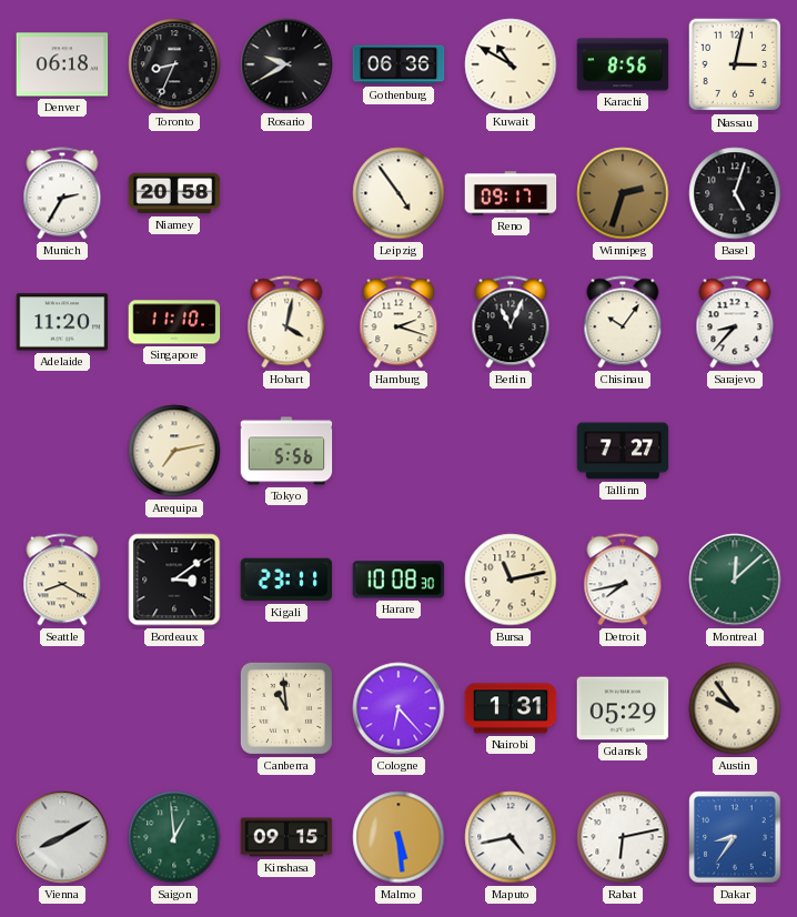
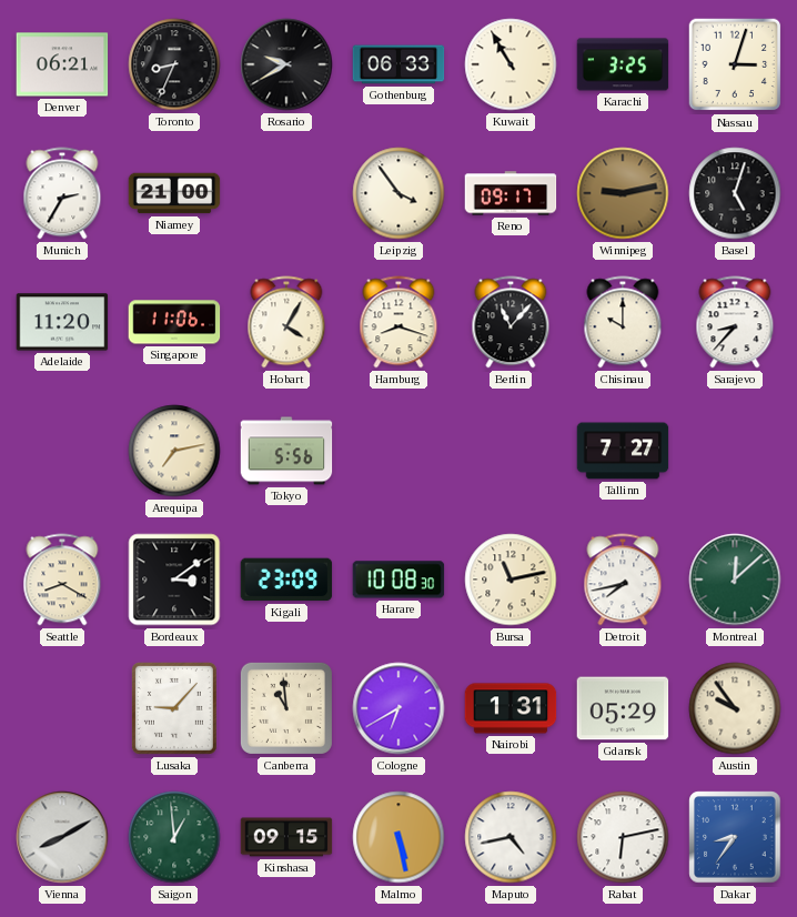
Denver: 06:18 -> 06:21
Gothenburg: 06:36 -> 06:33
Kuwait: 10:50 -> 10:55
Karachi: 8:56 -> 3:25
Nassau: 3:02 -> 3:03
Niamey: 20:58 -> 21:00
Leipzig: 4:54 -> 3:54
Winnipeg: 2:33 -> 9:13
Singapore: 11:10 -> 11:06
Hobart: 4:02 -> 4:05
Hamburg: 2:18 -> 8:18
Berlin: 11:04 -> 11:07
Chisinau: 10:06 -> 10:00
Kigali: 23:11 -> 23:09
Lusaka: none -> 9:07
Cologne: 6:23 -> 6:40
Malmo: 5:29 -> 5:28
